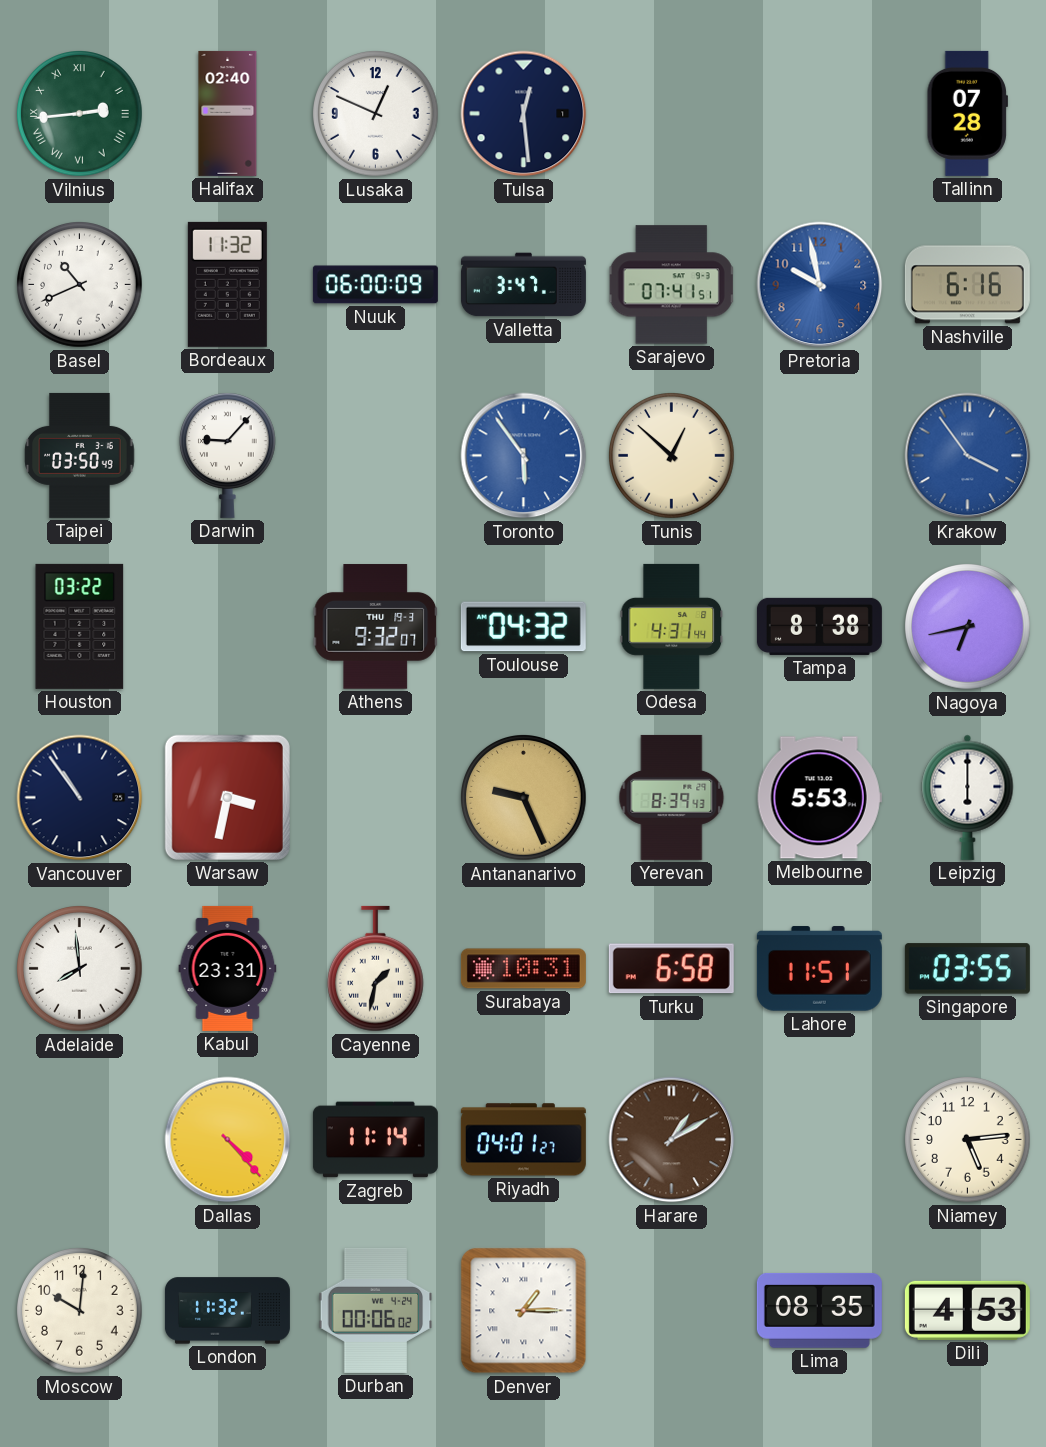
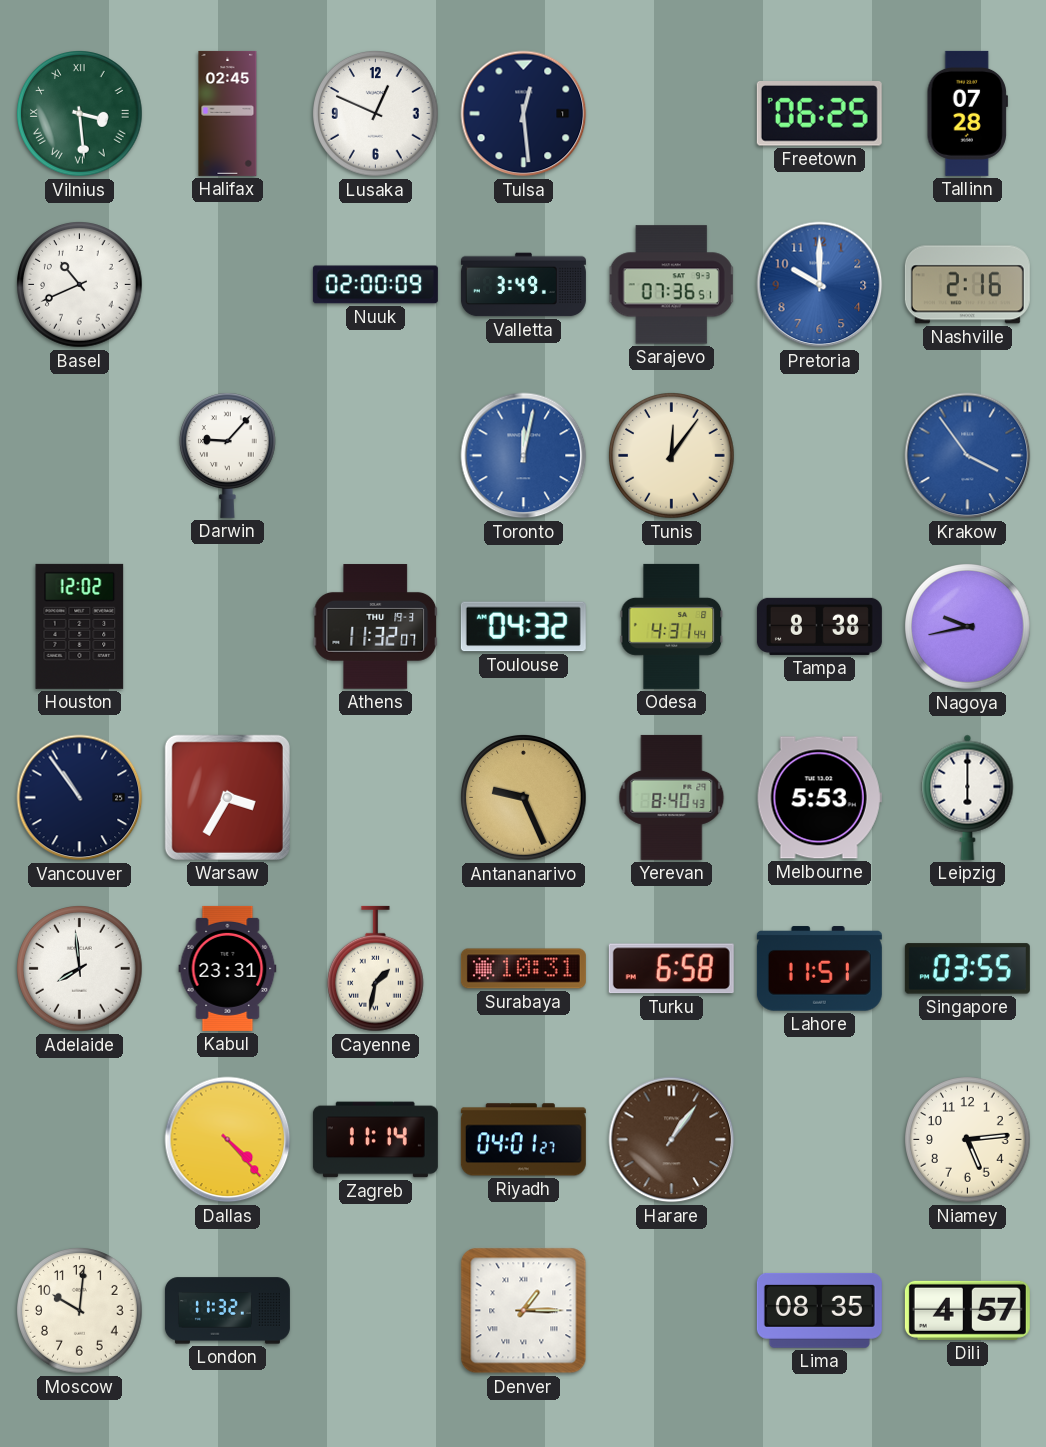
Vilnius: 2:44 -> 3:29
Halifax: 02:40 -> 02:45
Freetown: none -> 06:25
Bordeaux: 11:32 -> none
Nuuk: 06:00 -> 02:00
Valletta: 3:47 -> 3:49
Sarajevo: 07:41 -> 07:36
Pretoria: 9:58 -> 10:00
Nashville: 6:16 -> 2:16
Taipei: 03:50 -> none
Toronto: 5:54 -> 12:02
Tunis: 12:52 -> 12:06
Houston: 03:22 -> 12:02
Athens: 9:32 -> 11:32
Nagoya: 6:43 -> 9:43
Warsaw: 3:32 -> 3:35
Yerevan: 8:39 -> 8:40
Harare: 1:10 -> 1:06
Durban: 00:06 -> none
Dili: 4:53 -> 4:57
